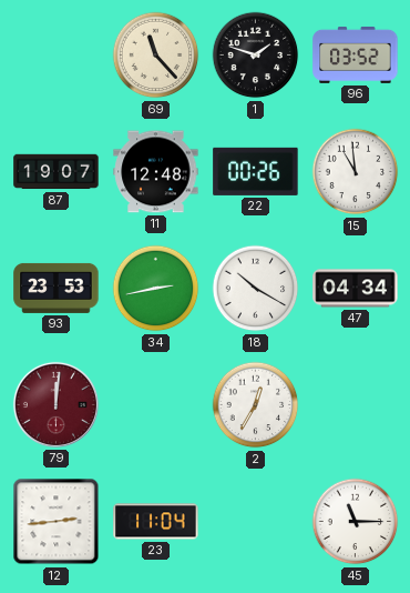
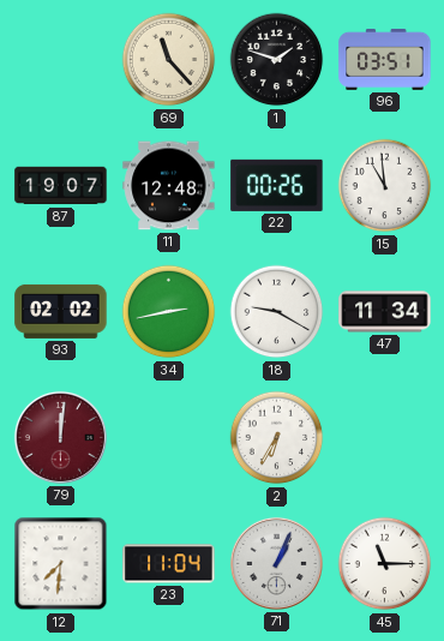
96: 03:52 -> 03:51
93: 23:53 -> 02:02
18: 10:20 -> 9:20
47: 04:34 -> 11:34
2: 12:35 -> 6:35
12: 2:44 -> 7:31
71: none -> 1:04
